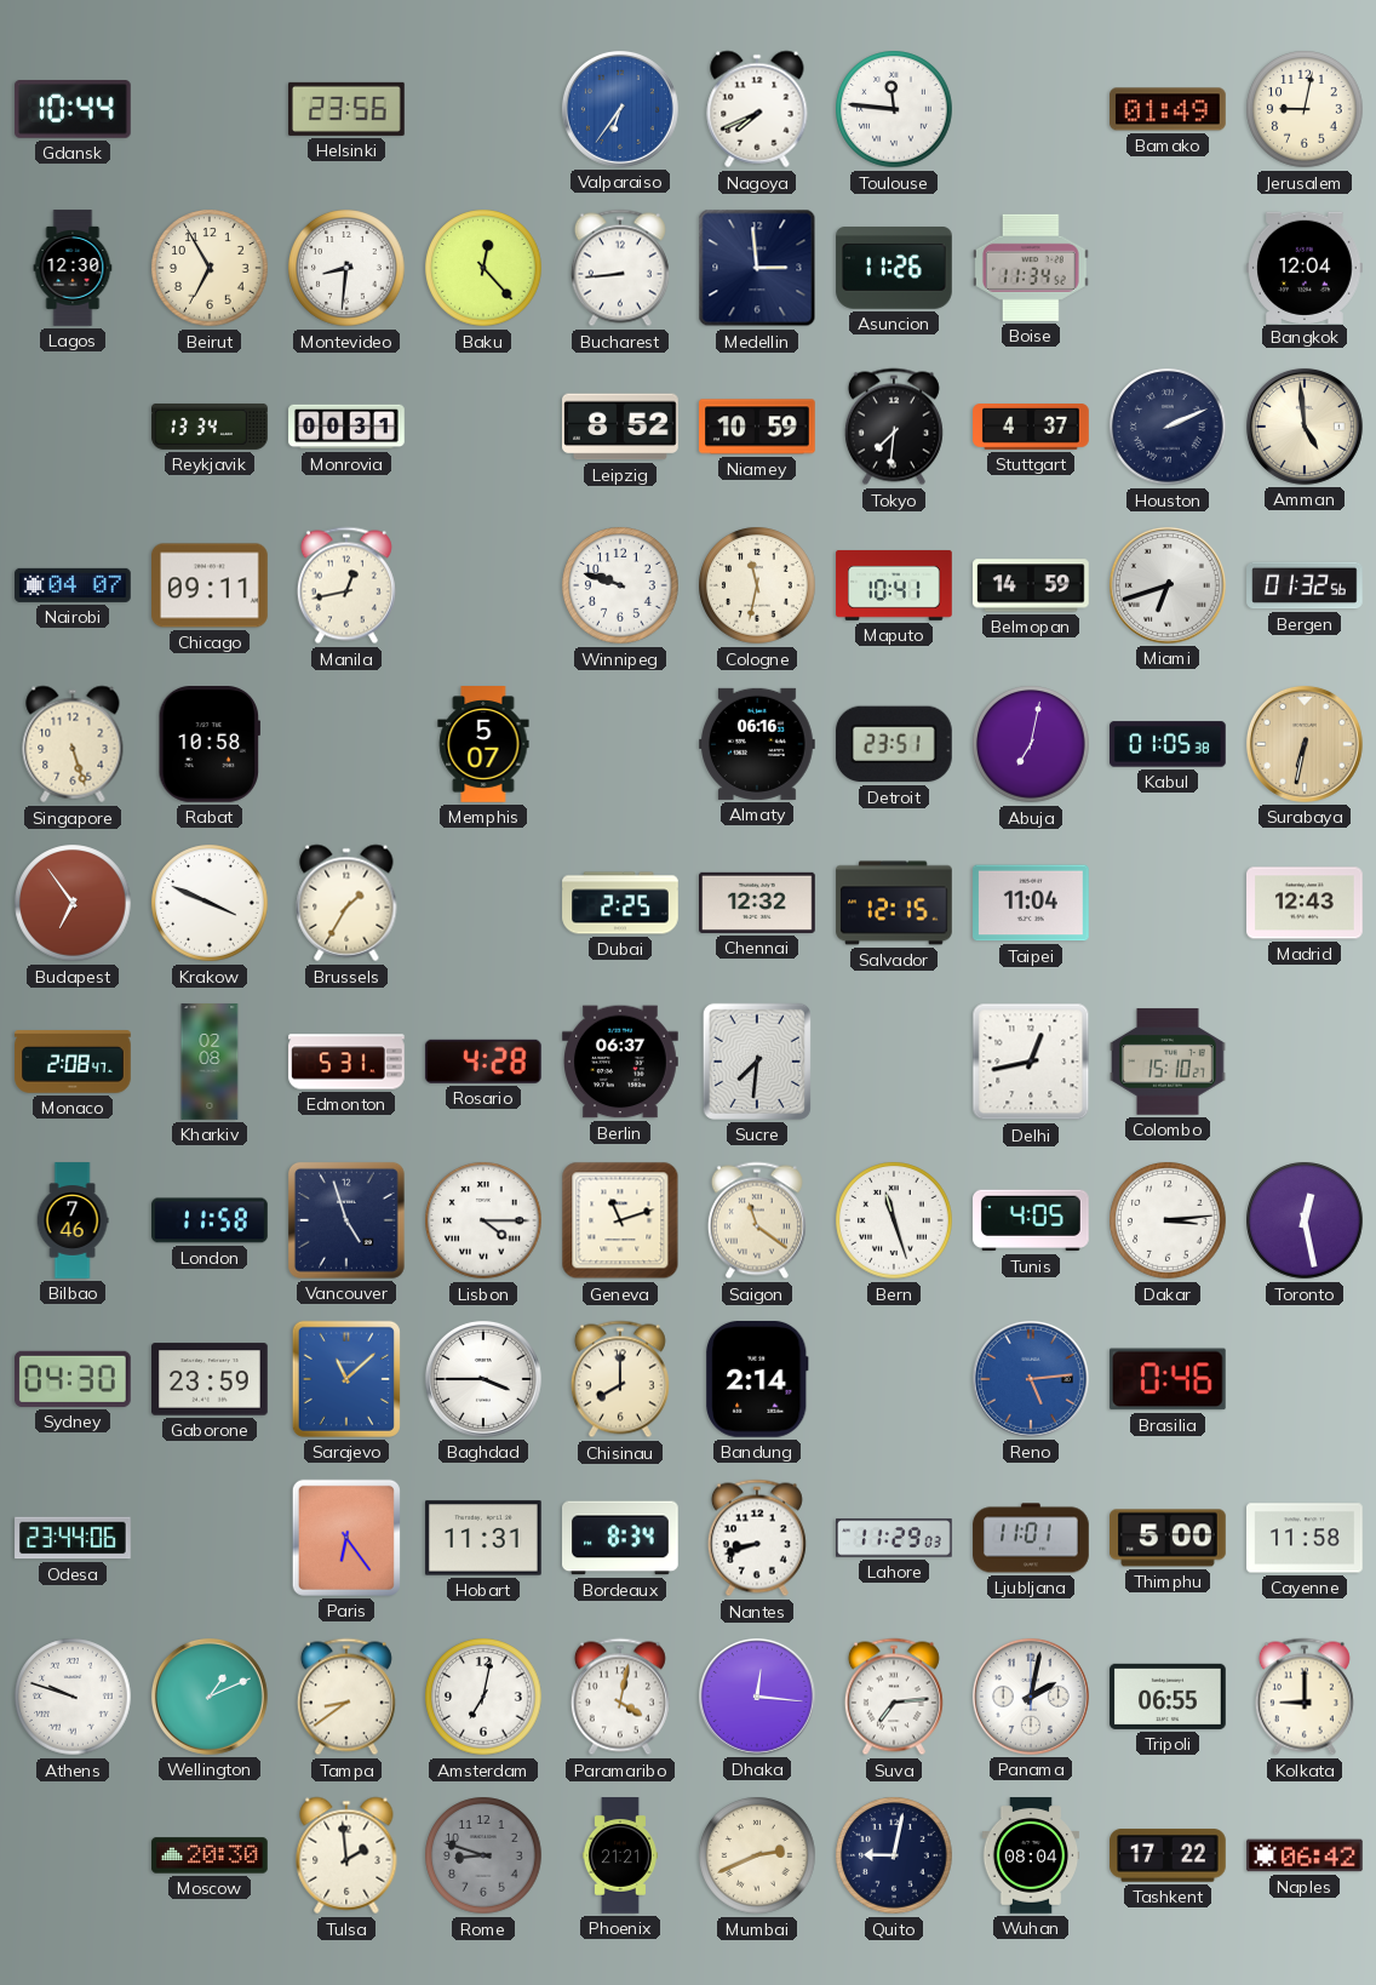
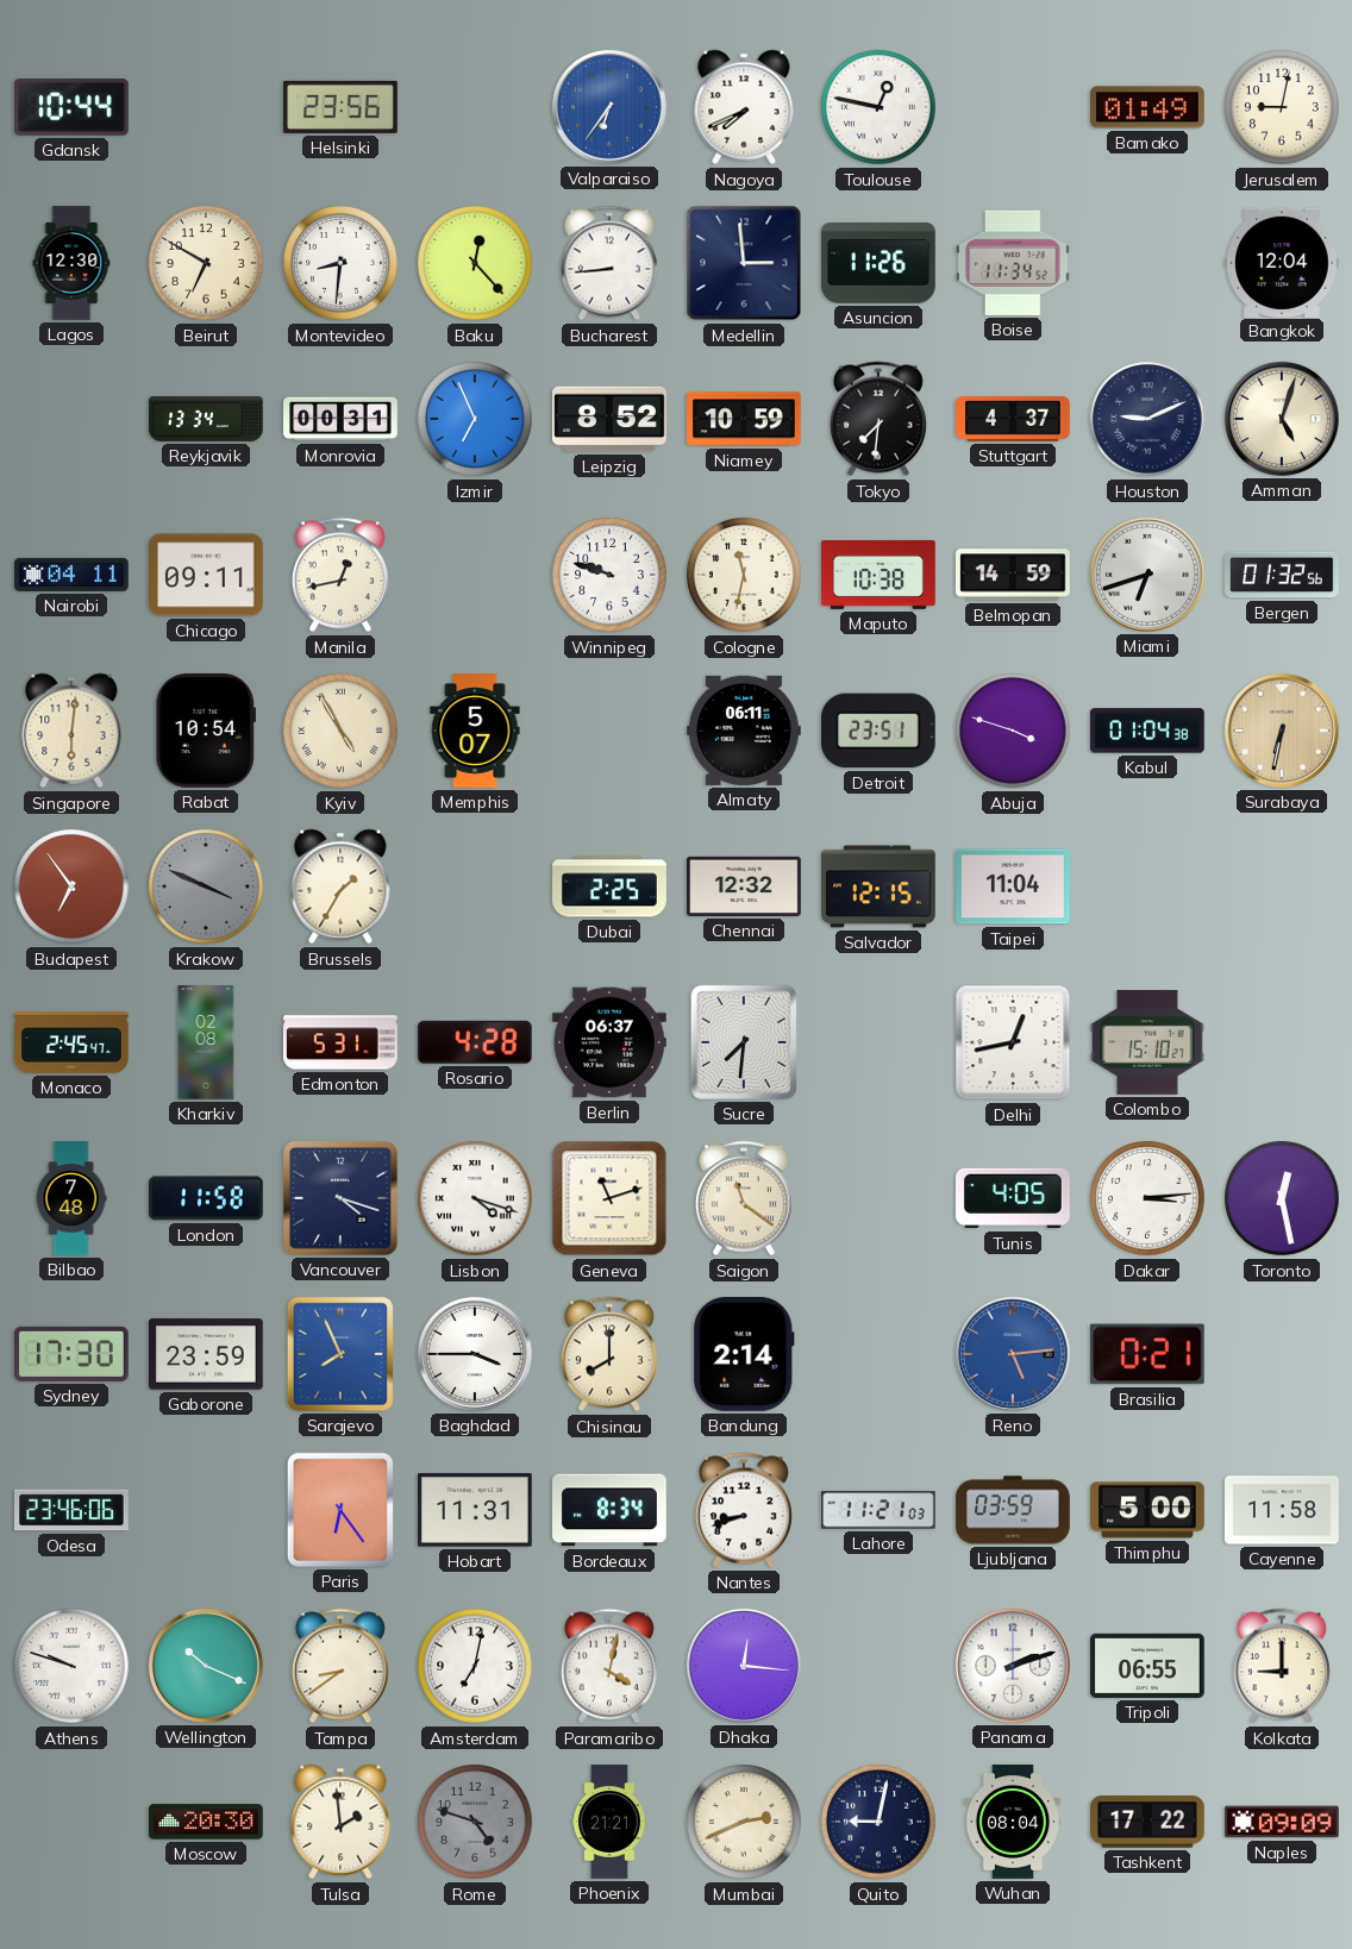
Toulouse: 11:46 -> 12:47
Beirut: 6:55 -> 6:50
Izmir: none -> 6:56
Houston: 2:11 -> 9:11
Amman: 4:59 -> 5:03
Nairobi: 04:07 -> 04:11
Maputo: 10:41 -> 10:38
Singapore: 5:27 -> 6:01
Rabat: 10:58 -> 10:54
Kyiv: none -> 4:55
Almaty: 06:16 -> 06:11
Abuja: 7:02 -> 3:48
Kabul: 01:05 -> 01:04
Krakow dial: white -> grey
Madrid: 12:43 -> none
Monaco: 2:08 -> 2:45
Bilbao: 7:46 -> 7:48
Vancouver: 4:57 -> 4:18
Lisbon: 4:15 -> 4:18
Bern: 11:27 -> none
Sydney: 04:30 -> 17:30
Sarajevo: 11:08 -> 7:56
Brasilia: 0:46 -> 0:21
Odesa: 23:44 -> 23:46
Lahore: 11:29 -> 11:21
Ljubljana: 11:01 -> 03:59
Wellington: 1:11 -> 10:19
Suva: 7:14 -> none
Panama: 2:02 -> 2:12
Rome: 8:48 -> 4:48
Naples: 06:42 -> 09:09
